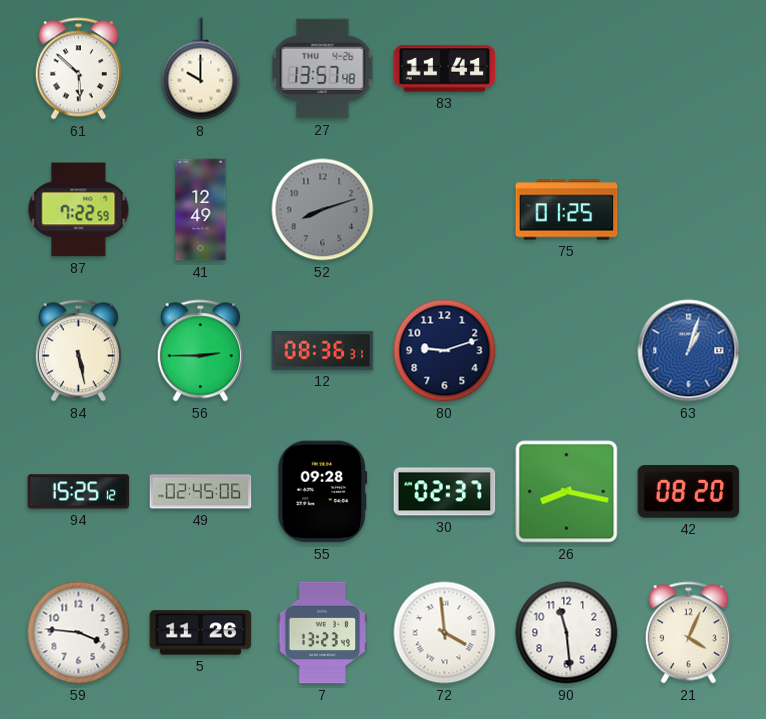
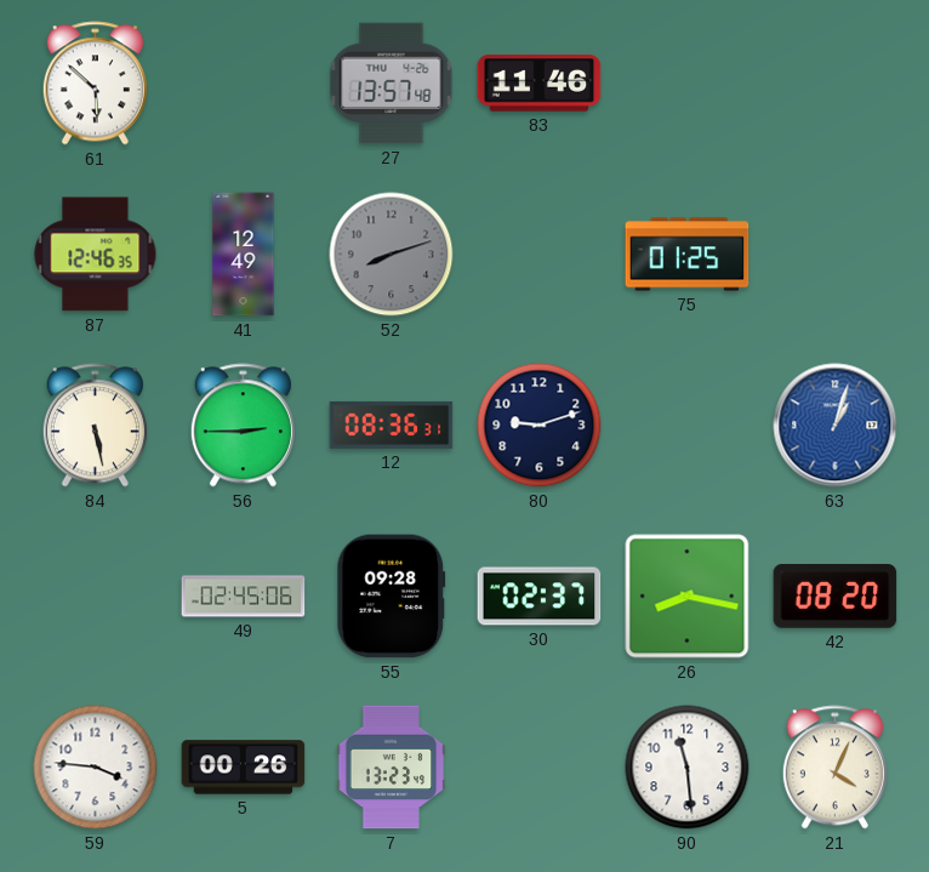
8: 10:00 -> none
83: 11:41 -> 11:46
87: 7:22 -> 12:46
94: 15:25 -> none
5: 11:26 -> 00:26
72: 3:59 -> none
